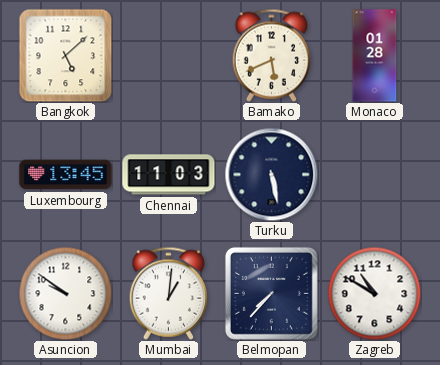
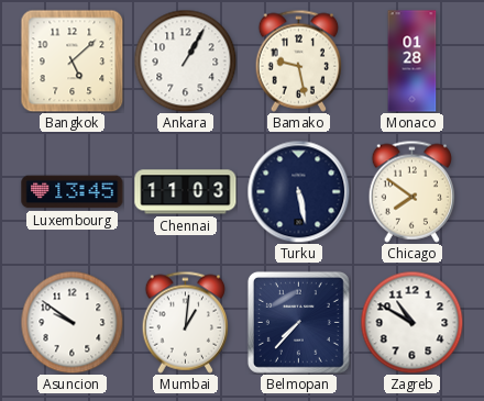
Ankara: none -> 1:05
Bamako: 5:41 -> 9:28
Chicago: none -> 7:51
